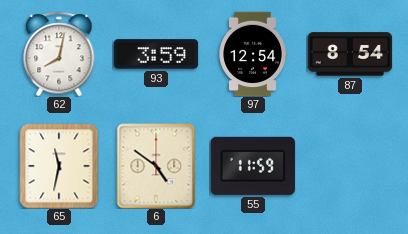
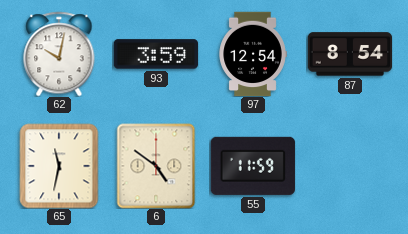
62: 8:02 -> 10:02
